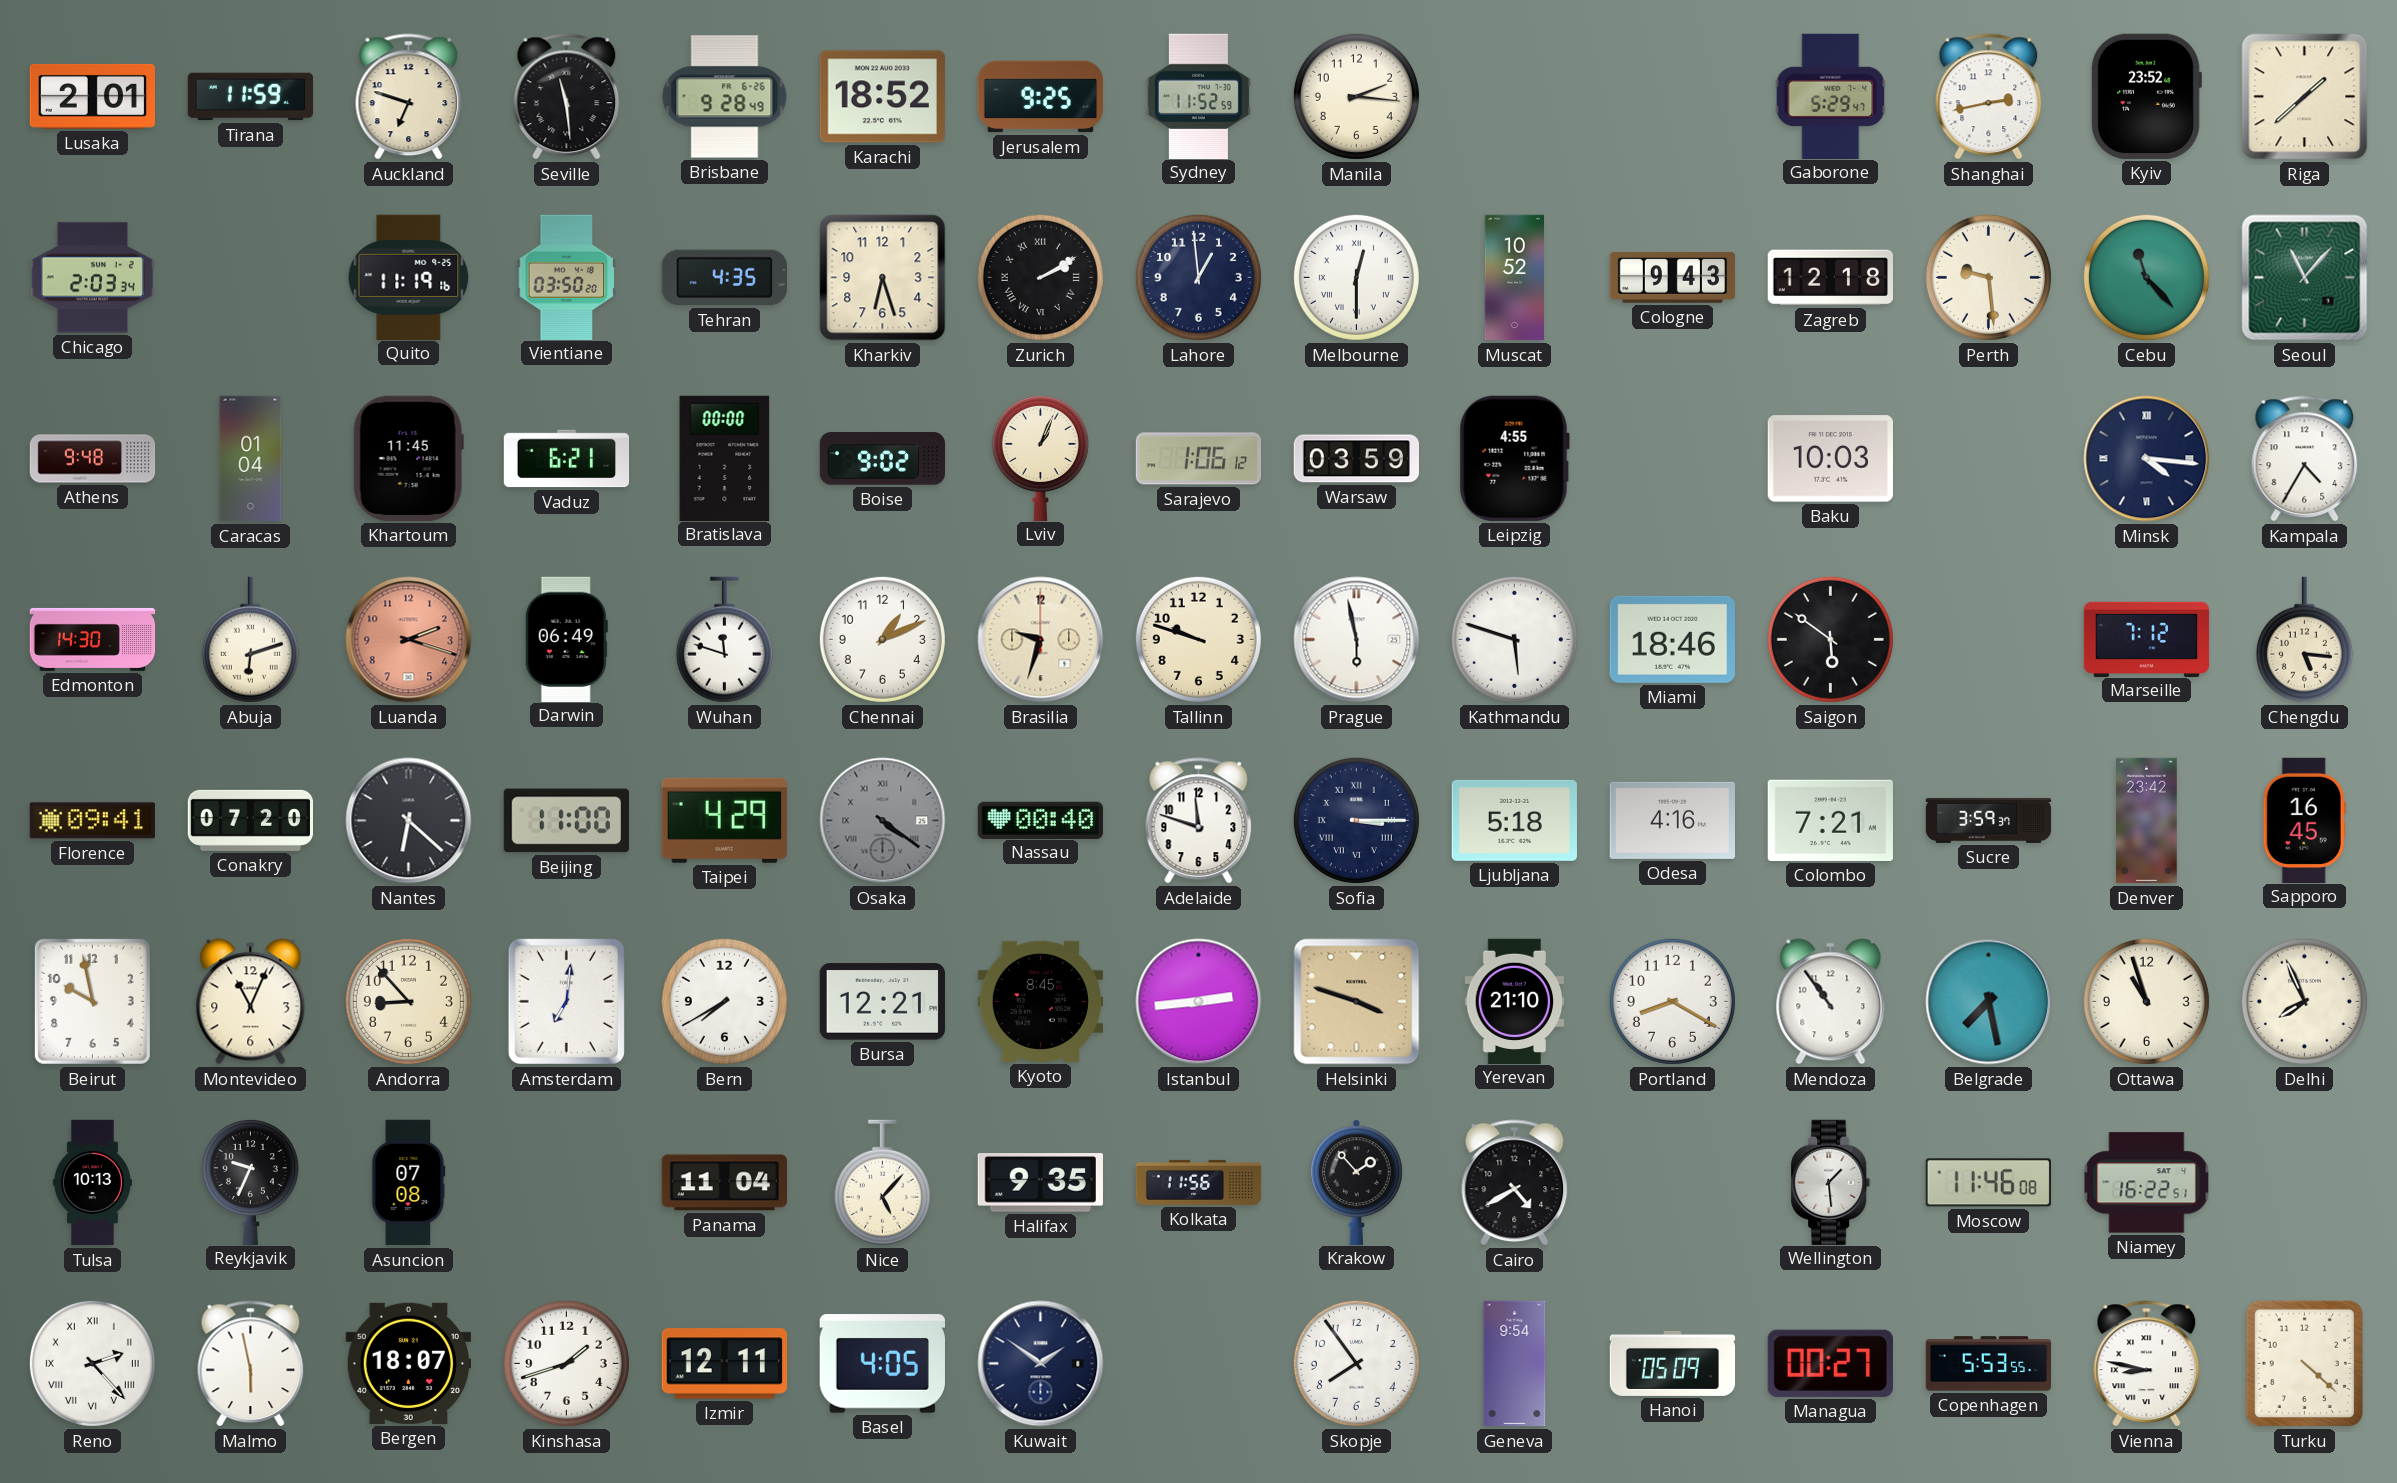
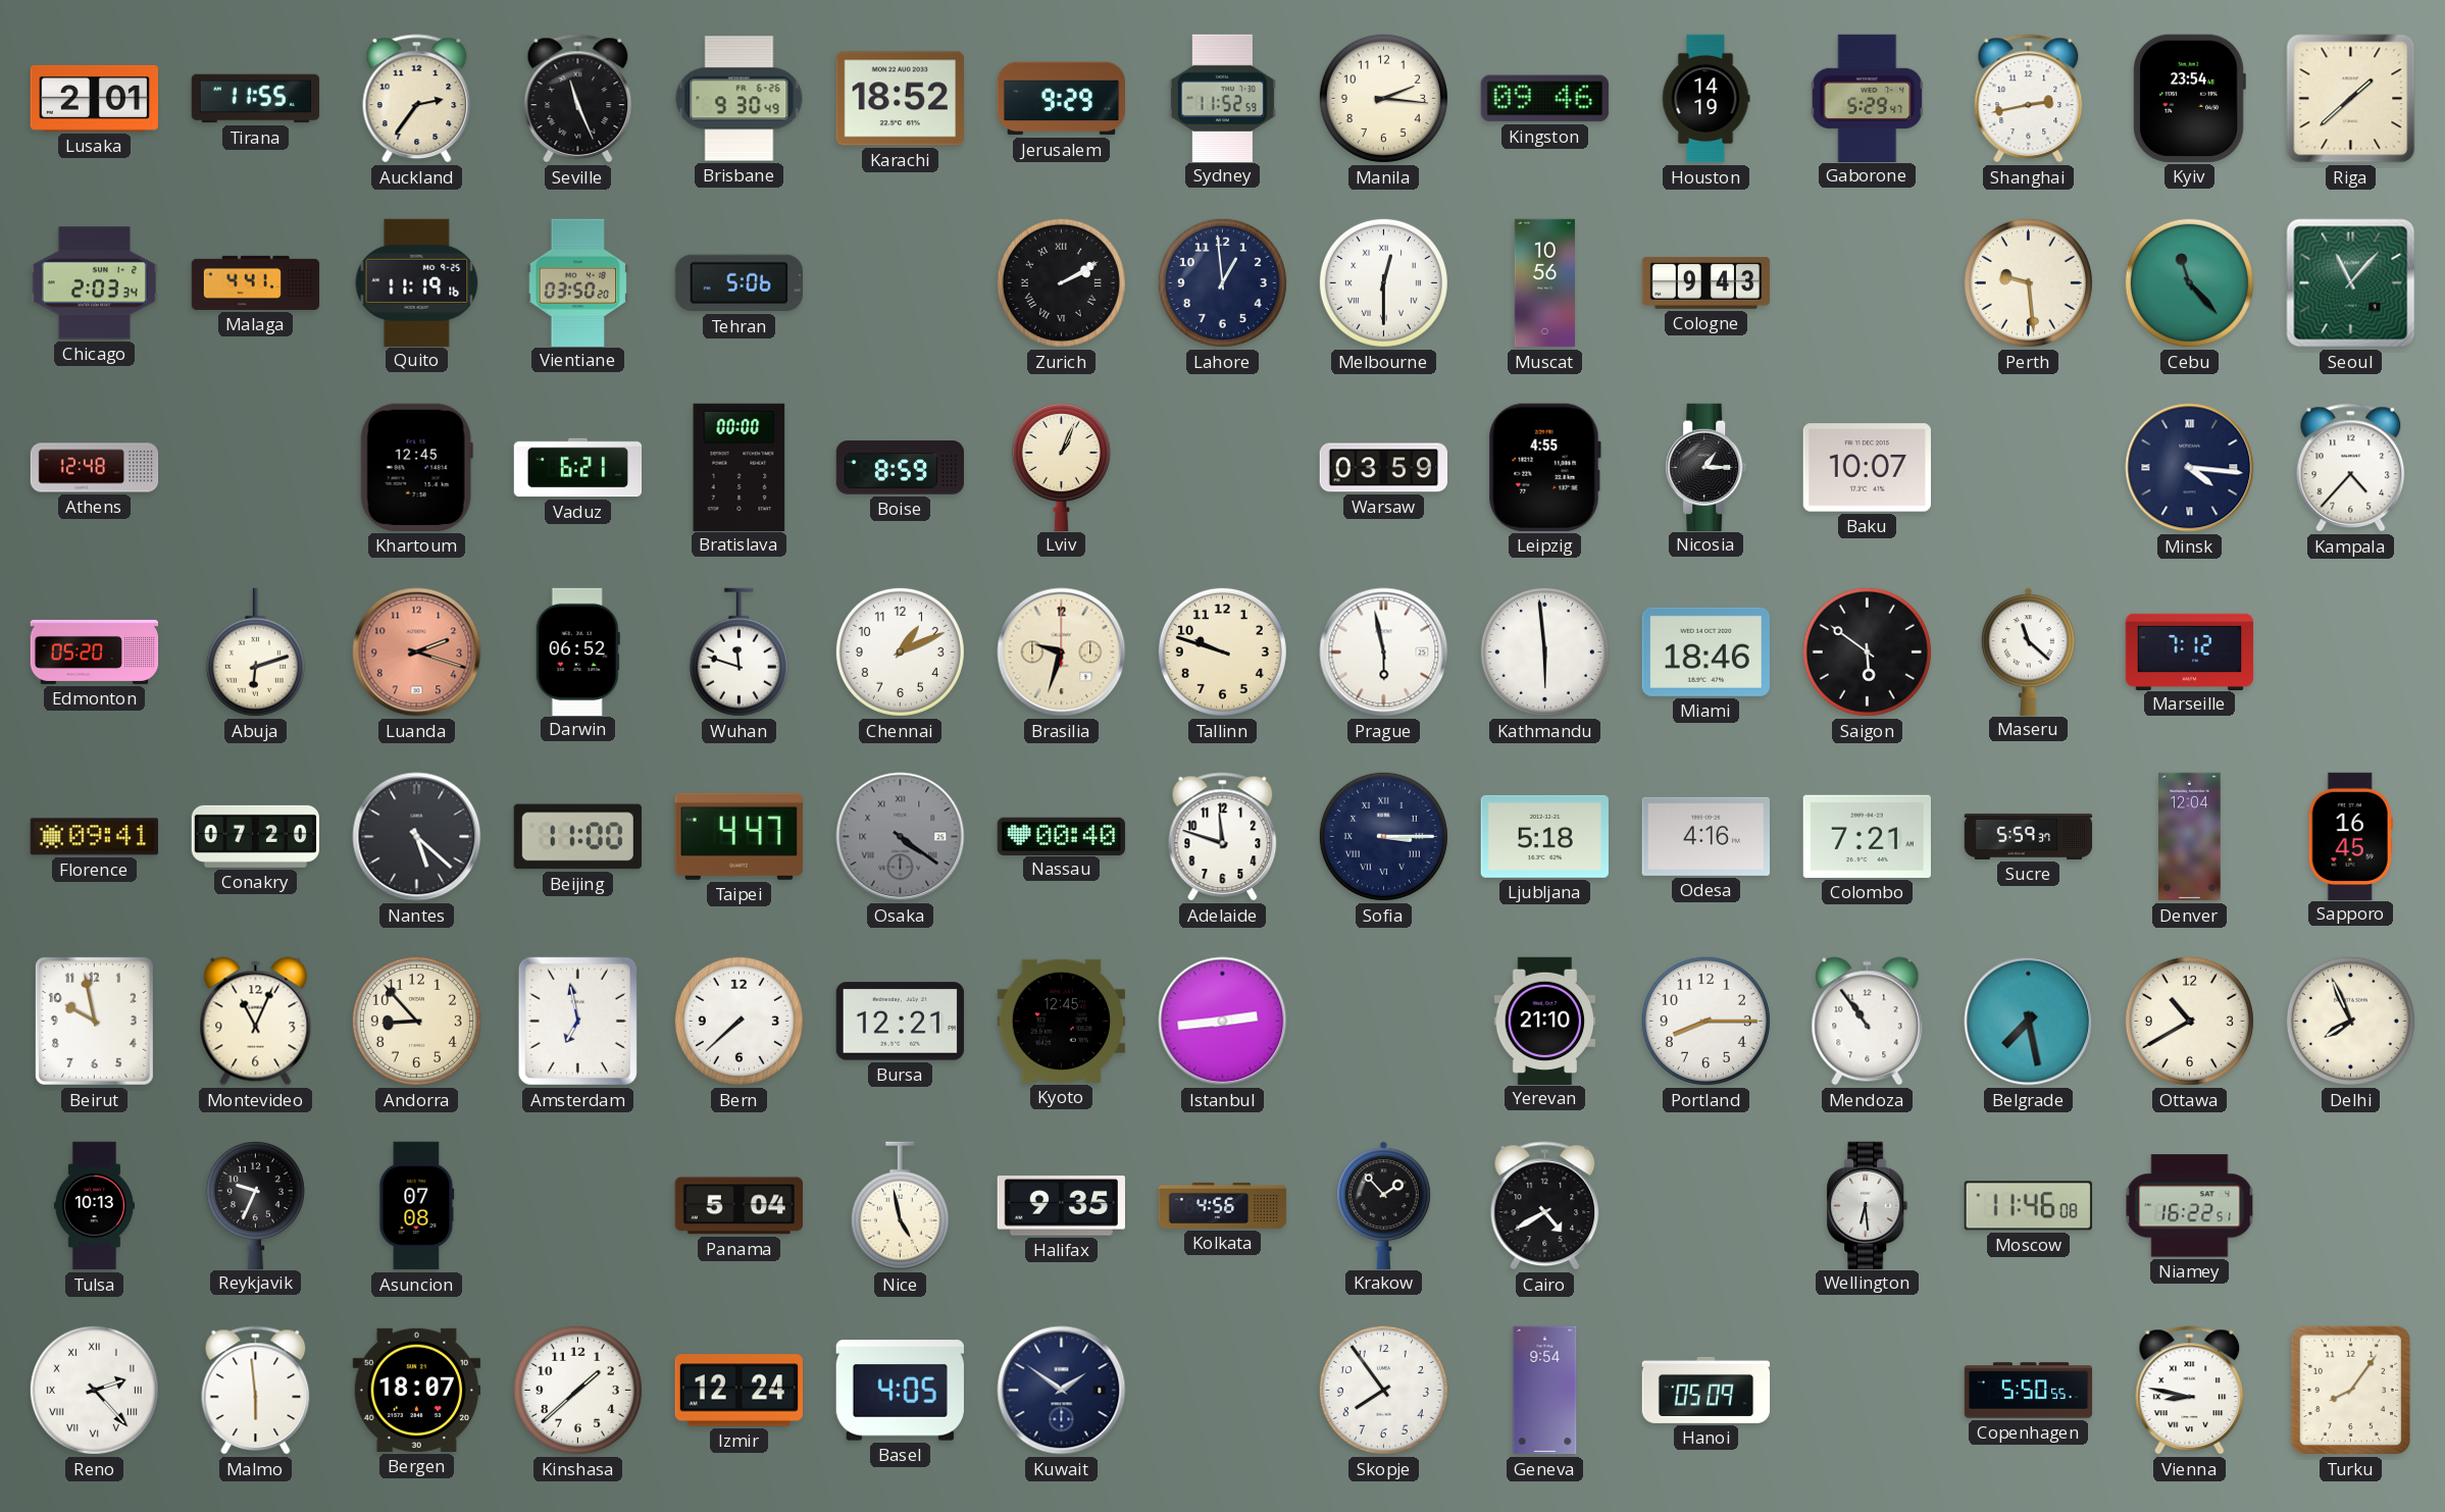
Tirana: 11:59 -> 11:55
Auckland: 6:48 -> 2:36
Seville: 11:29 -> 11:26
Brisbane: 9:28 -> 9:30
Jerusalem: 9:25 -> 9:29
Kingston: none -> 09:46
Houston: none -> 14:19
Kyiv: 23:52 -> 23:54
Malaga: none -> 4:41
Tehran: 4:35 -> 5:06
Kharkiv: 6:27 -> none
Muscat: 10:52 -> 10:56
Zagreb: 12:18 -> none
Athens: 9:48 -> 12:48
Caracas: 01:04 -> none
Khartoum: 11:45 -> 12:45
Boise: 9:02 -> 8:59
Sarajevo: 1:06 -> none
Nicosia: none -> 1:15
Baku: 10:03 -> 10:07
Kampala: 4:35 -> 4:37
Edmonton: 14:30 -> 05:20
Darwin: 06:49 -> 06:52
Kathmandu: 5:48 -> 5:59
Maseru: none -> 11:22
Chengdu: 5:16 -> none
Nantes: 6:22 -> 5:22
Taipei: 4:29 -> 4:47
Sucre: 3:59 -> 5:59
Denver: 23:42 -> 12:04
Amsterdam: 7:01 -> 6:58
Bern: 7:40 -> 7:38
Kyoto: 8:45 -> 12:45
Helsinki: 3:48 -> none
Portland: 8:20 -> 8:15
Ottawa: 10:57 -> 10:40
Panama: 11:04 -> 5:04
Nice: 5:07 -> 4:58
Kolkata: 11:56 -> 4:56
Wellington: 1:29 -> 6:29
Malmo: 5:58 -> 5:59
Kinshasa: 1:42 -> 1:38
Izmir: 12:11 -> 12:24
Managua: 00:27 -> none
Copenhagen: 5:53 -> 5:50
Turku: 4:22 -> 8:06
